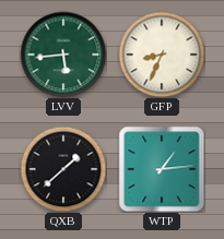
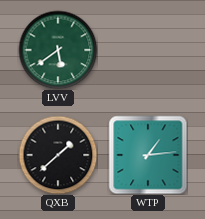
LVV: 5:44 -> 5:39
GFP: 8:34 -> none
